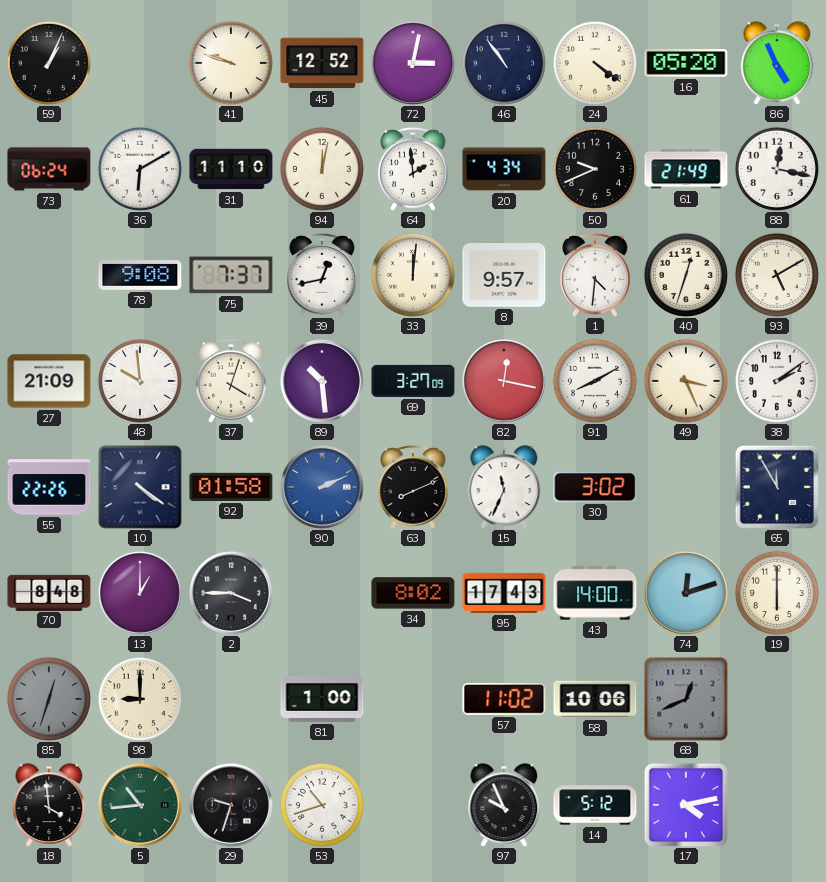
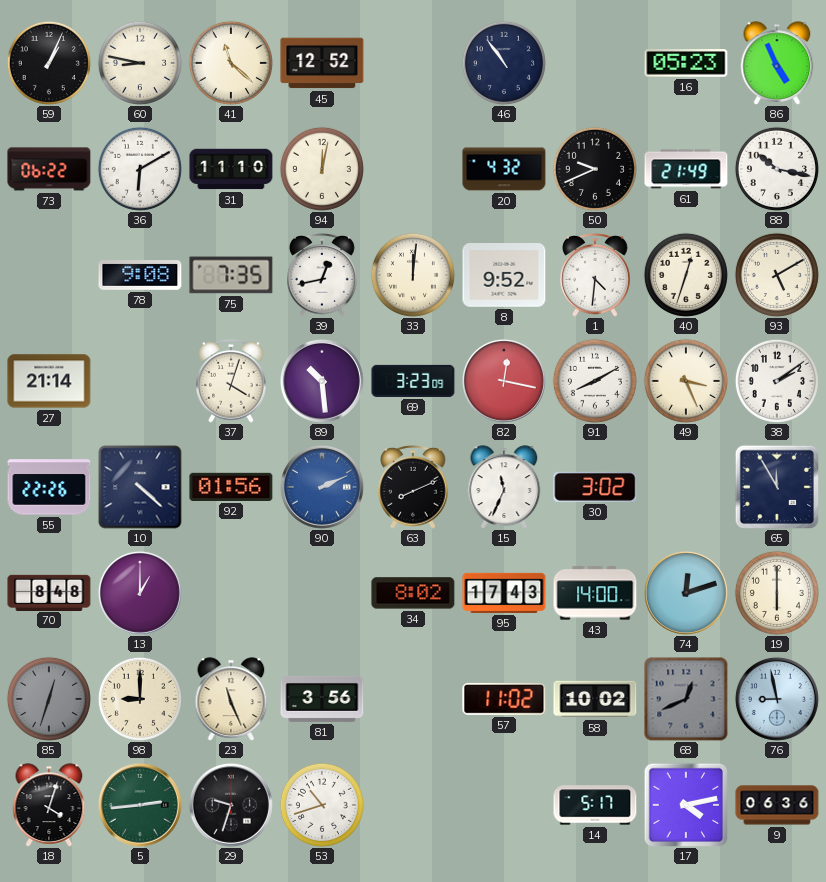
60: none -> 8:47
41: 9:48 -> 11:22
72: 3:02 -> none
24: 4:21 -> none
16: 05:20 -> 05:23
73: 06:24 -> 06:22
64: 1:59 -> none
20: 4:34 -> 4:32
88: 12:17 -> 10:17
75: 7:37 -> 7:35
8: 9:57 -> 9:52
27: 21:09 -> 21:14
48: 9:59 -> none
69: 3:27 -> 3:23
10: 4:21 -> 4:22
92: 01:58 -> 01:56
2: 3:45 -> none
23: none -> 11:26
81: 1:00 -> 3:56
58: 10:06 -> 10:02
76: none -> 8:58
18: 3:59 -> 4:03
5: 10:44 -> 2:44
97: 9:56 -> none
14: 5:12 -> 5:17
9: none -> 06:36
